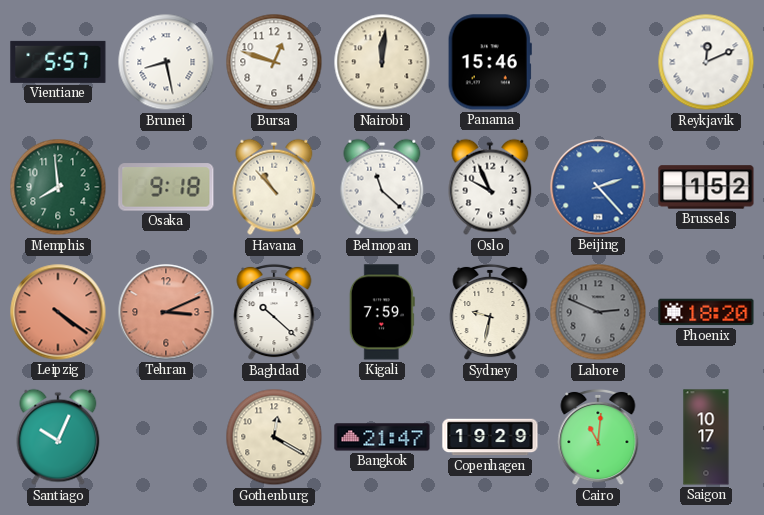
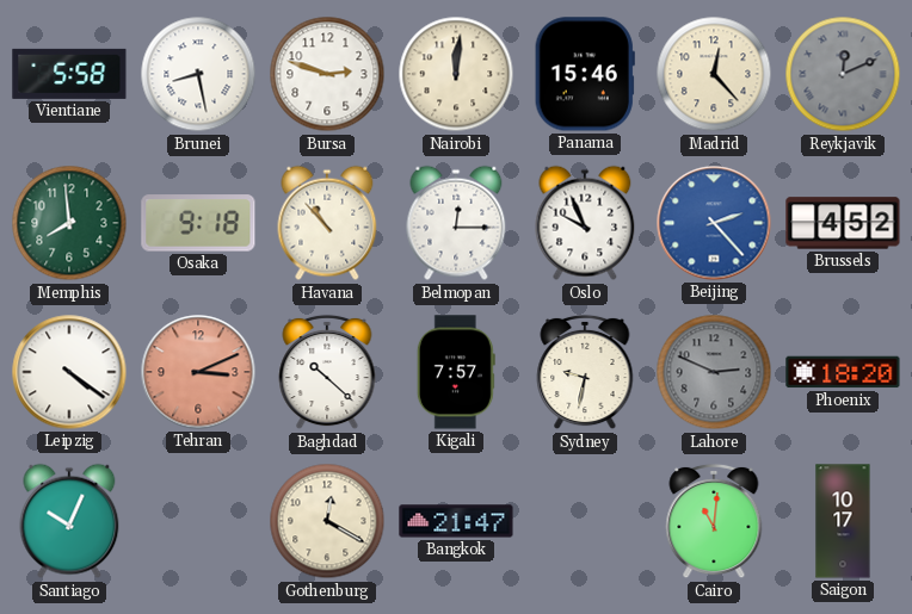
Vientiane: 5:57 -> 5:58
Bursa: 12:48 -> 2:48
Madrid: none -> 12:23
Reykjavik dial: white -> grey
Belmopan: 11:22 -> 12:15
Brussels: 1:52 -> 4:52
Leipzig dial: salmon -> white
Kigali: 7:59 -> 7:57
Copenhagen: 19:29 -> none
